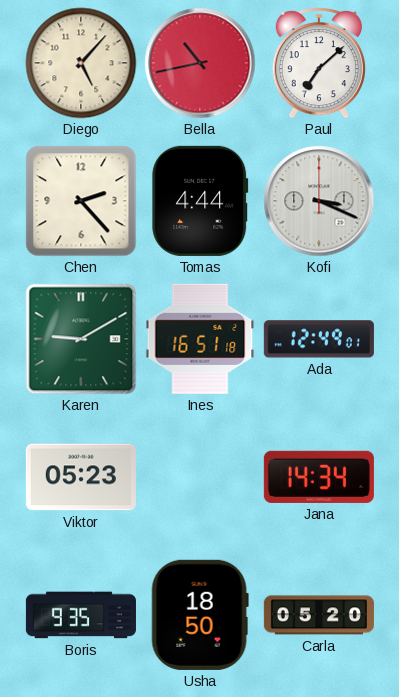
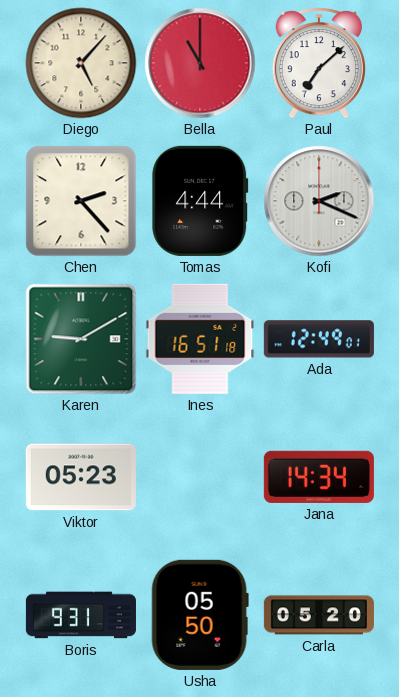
Bella: 10:43 -> 11:00
Kofi: 3:19 -> 2:19
Boris: 9:35 -> 9:31
Usha: 18:50 -> 05:50
